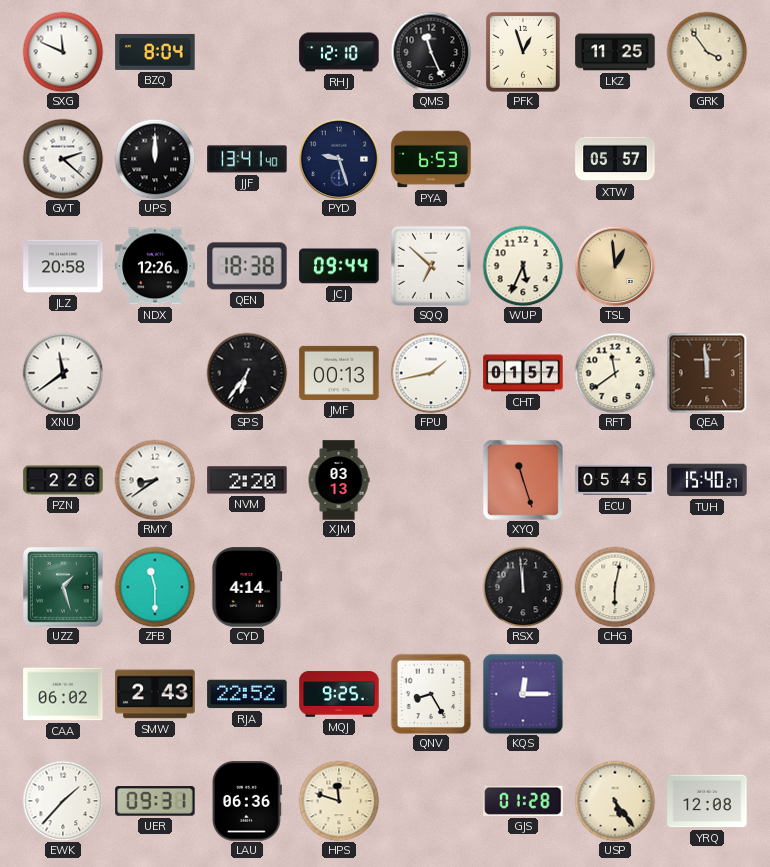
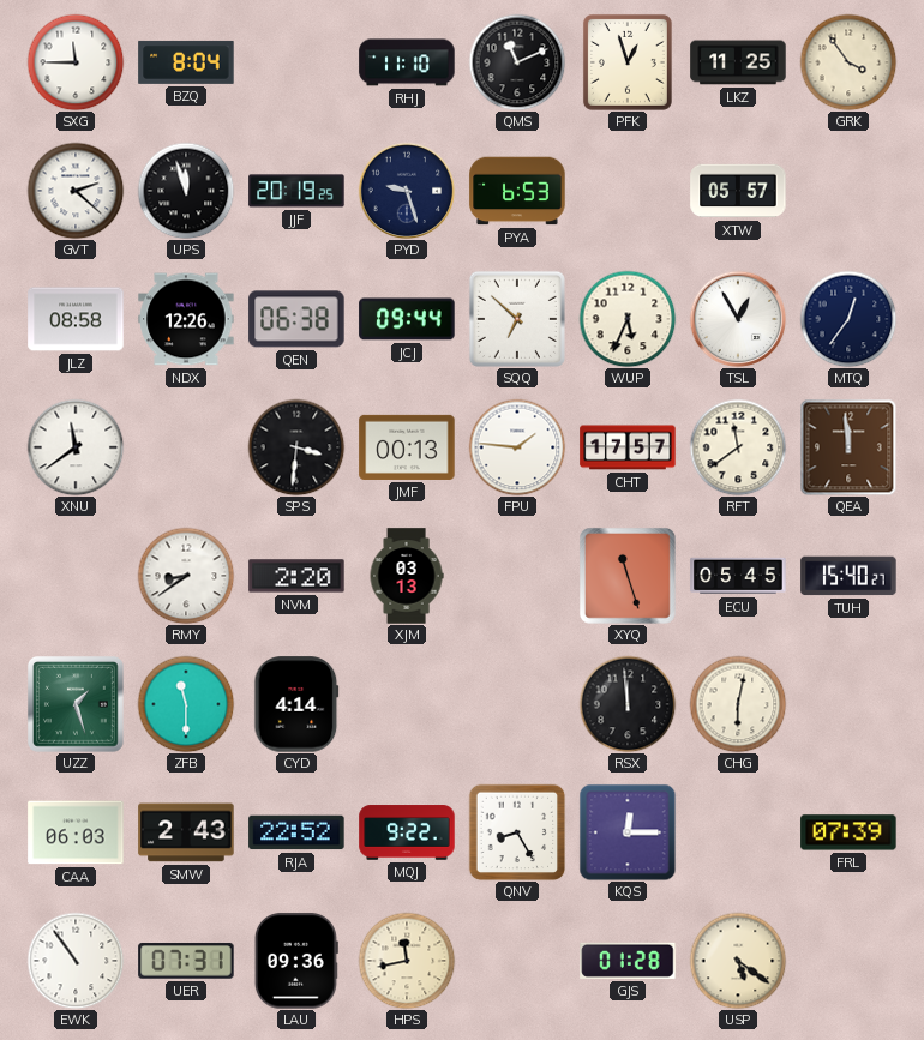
SXG: 11:49 -> 11:45
RHJ: 12:10 -> 11:10
QMS: 11:26 -> 11:11
UPS: 12:00 -> 11:57
JJF: 13:41 -> 20:19
JLZ: 20:58 -> 08:58
QEN: 18:38 -> 06:38
TSL: 12:59 -> 12:55
TSL dial: champagne -> white
MTQ: none -> 12:36
SPS: 6:36 -> 3:31
FPU: 1:43 -> 1:46
CHT: 01:57 -> 17:57
PZN: 2:26 -> none
CAA: 06:02 -> 06:03
MQJ: 9:25 -> 9:22
FRL: none -> 07:39
EWK: 1:37 -> 10:54
UER: 09:31 -> 07:31
LAU: 06:36 -> 09:36
HPS: 11:48 -> 11:43
USP: 5:24 -> 5:21
YRQ: 12:08 -> none
